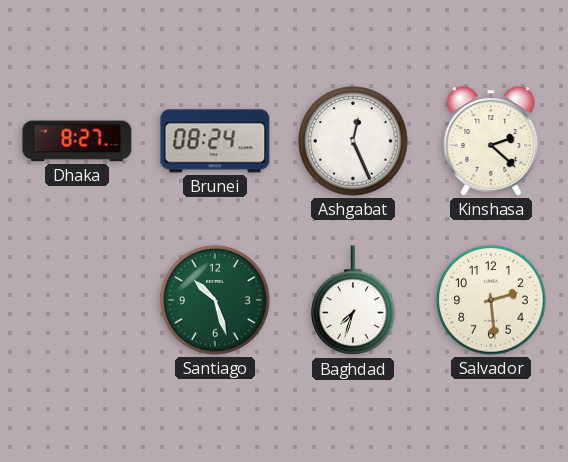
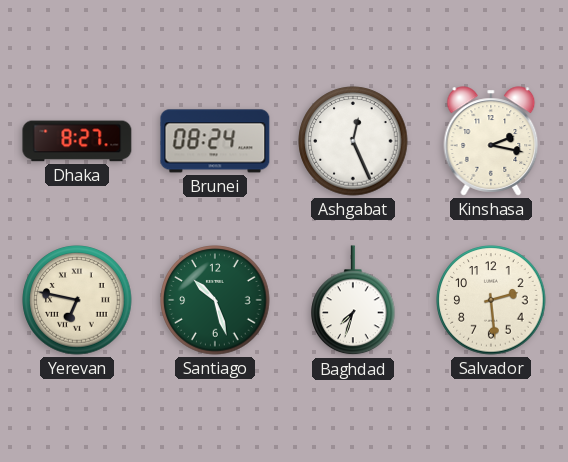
Kinshasa: 2:22 -> 2:17
Yerevan: none -> 6:47
